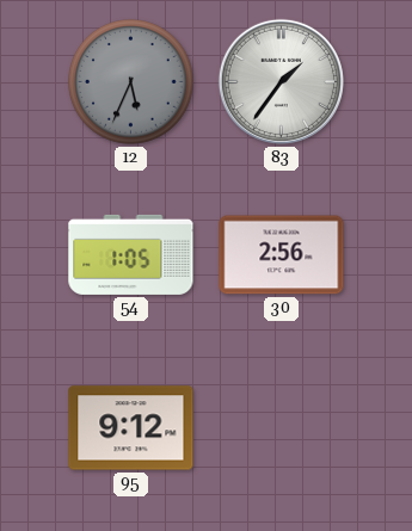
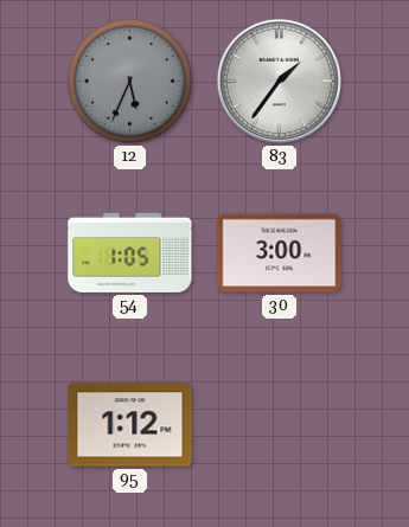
30: 2:56 -> 3:00
95: 9:12 -> 1:12
